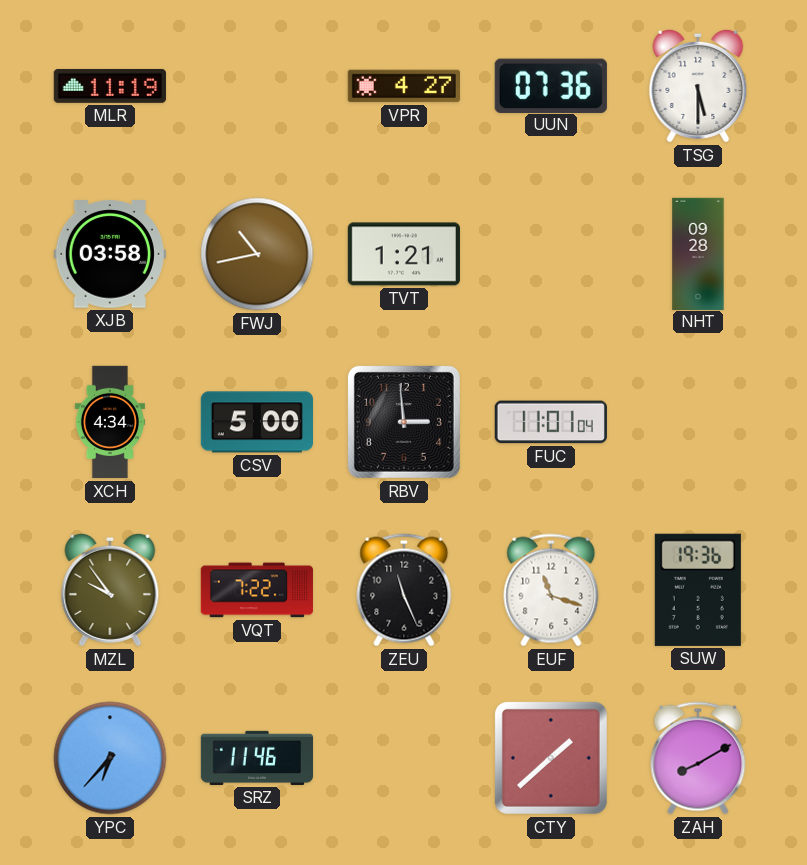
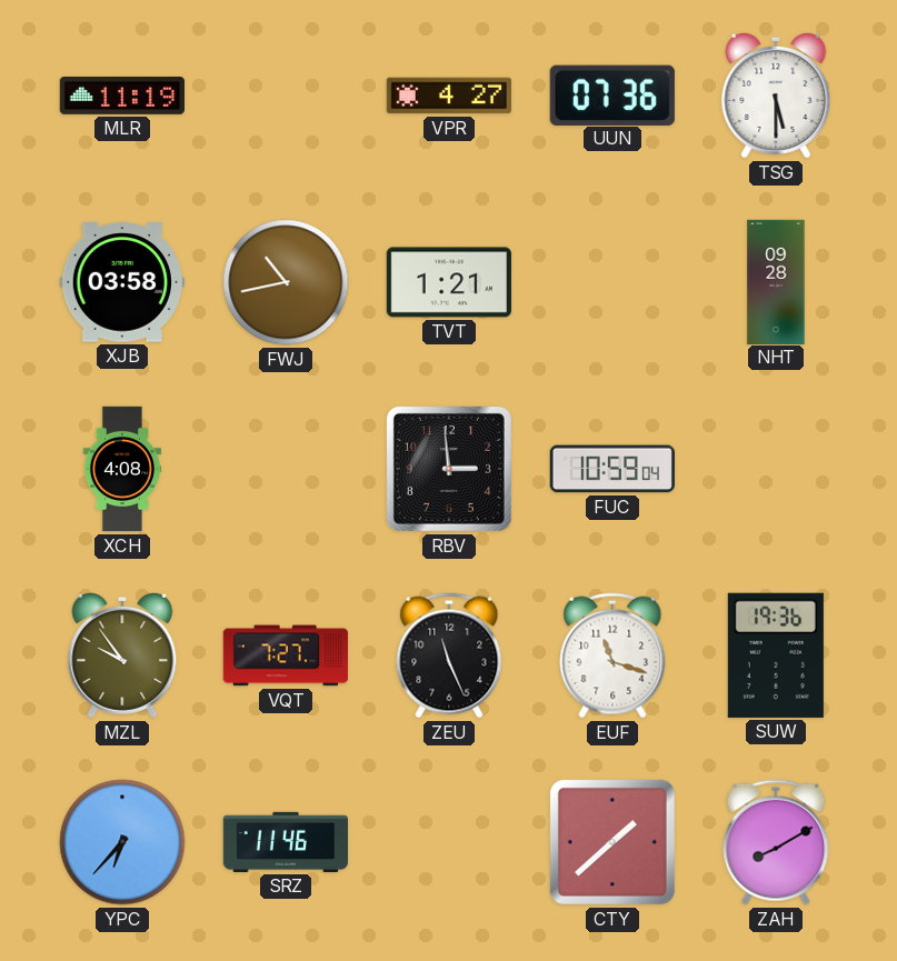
XCH: 4:34 -> 4:08
CSV: 5:00 -> none
FUC: 11:01 -> 10:59
VQT: 7:22 -> 7:27
